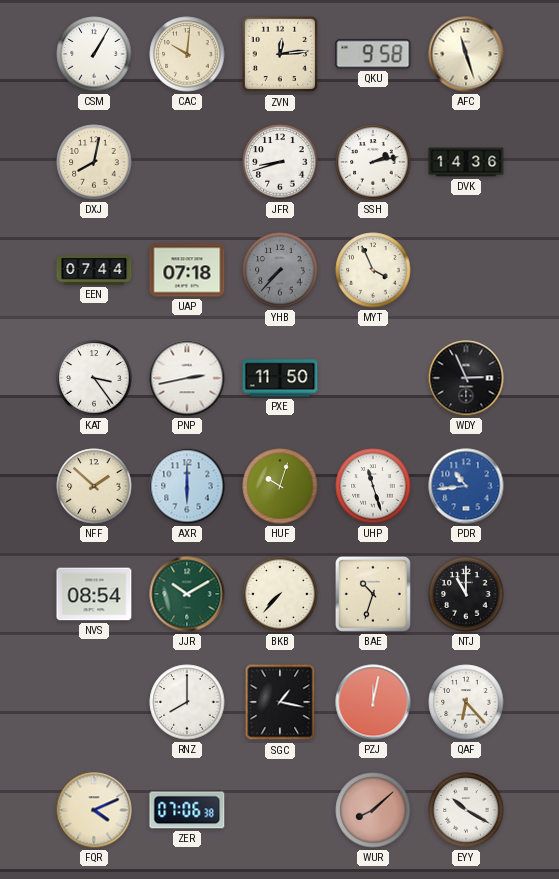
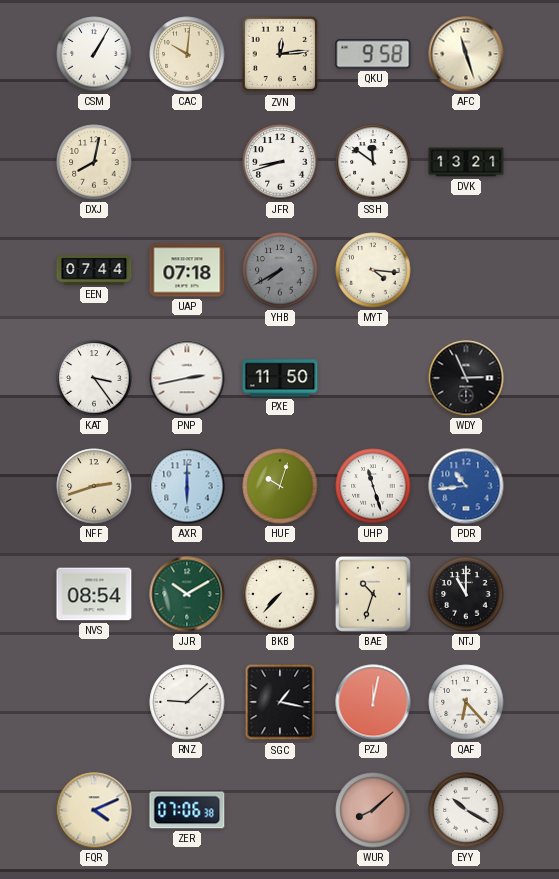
SSH: 2:13 -> 11:51
DVK: 14:36 -> 13:21
YHB: 7:37 -> 7:40
MYT: 3:56 -> 4:16
NFF: 1:52 -> 2:42
RNZ: 8:00 -> 9:08
